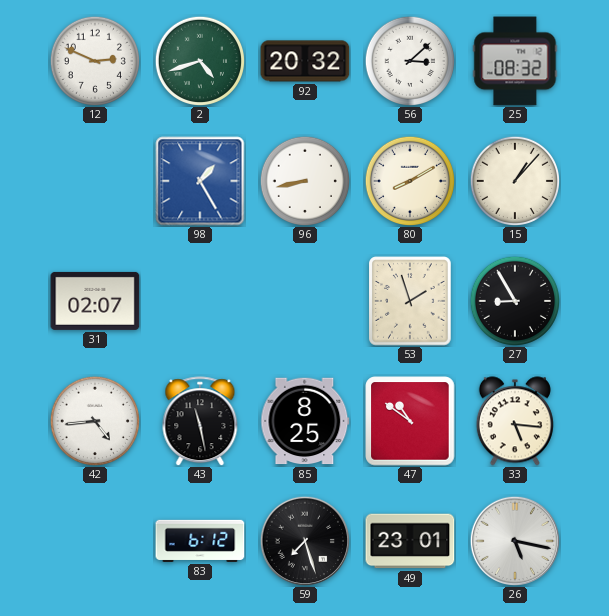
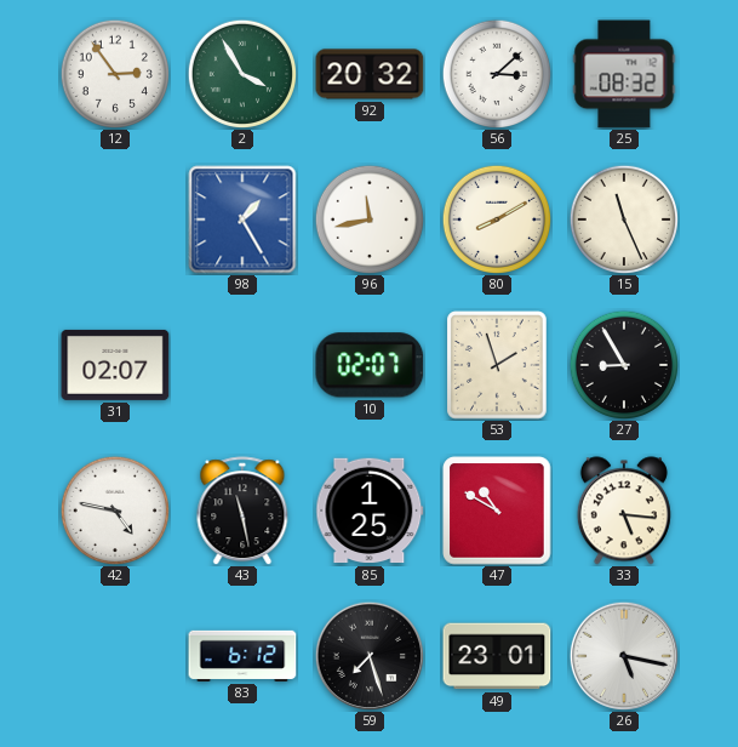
12: 2:49 -> 2:54
2: 4:42 -> 3:55
96: 8:43 -> 11:43
15: 1:07 -> 11:26
10: none -> 02:07
42: 4:44 -> 4:47
85: 8:25 -> 1:25
47: 10:51 -> 10:50
